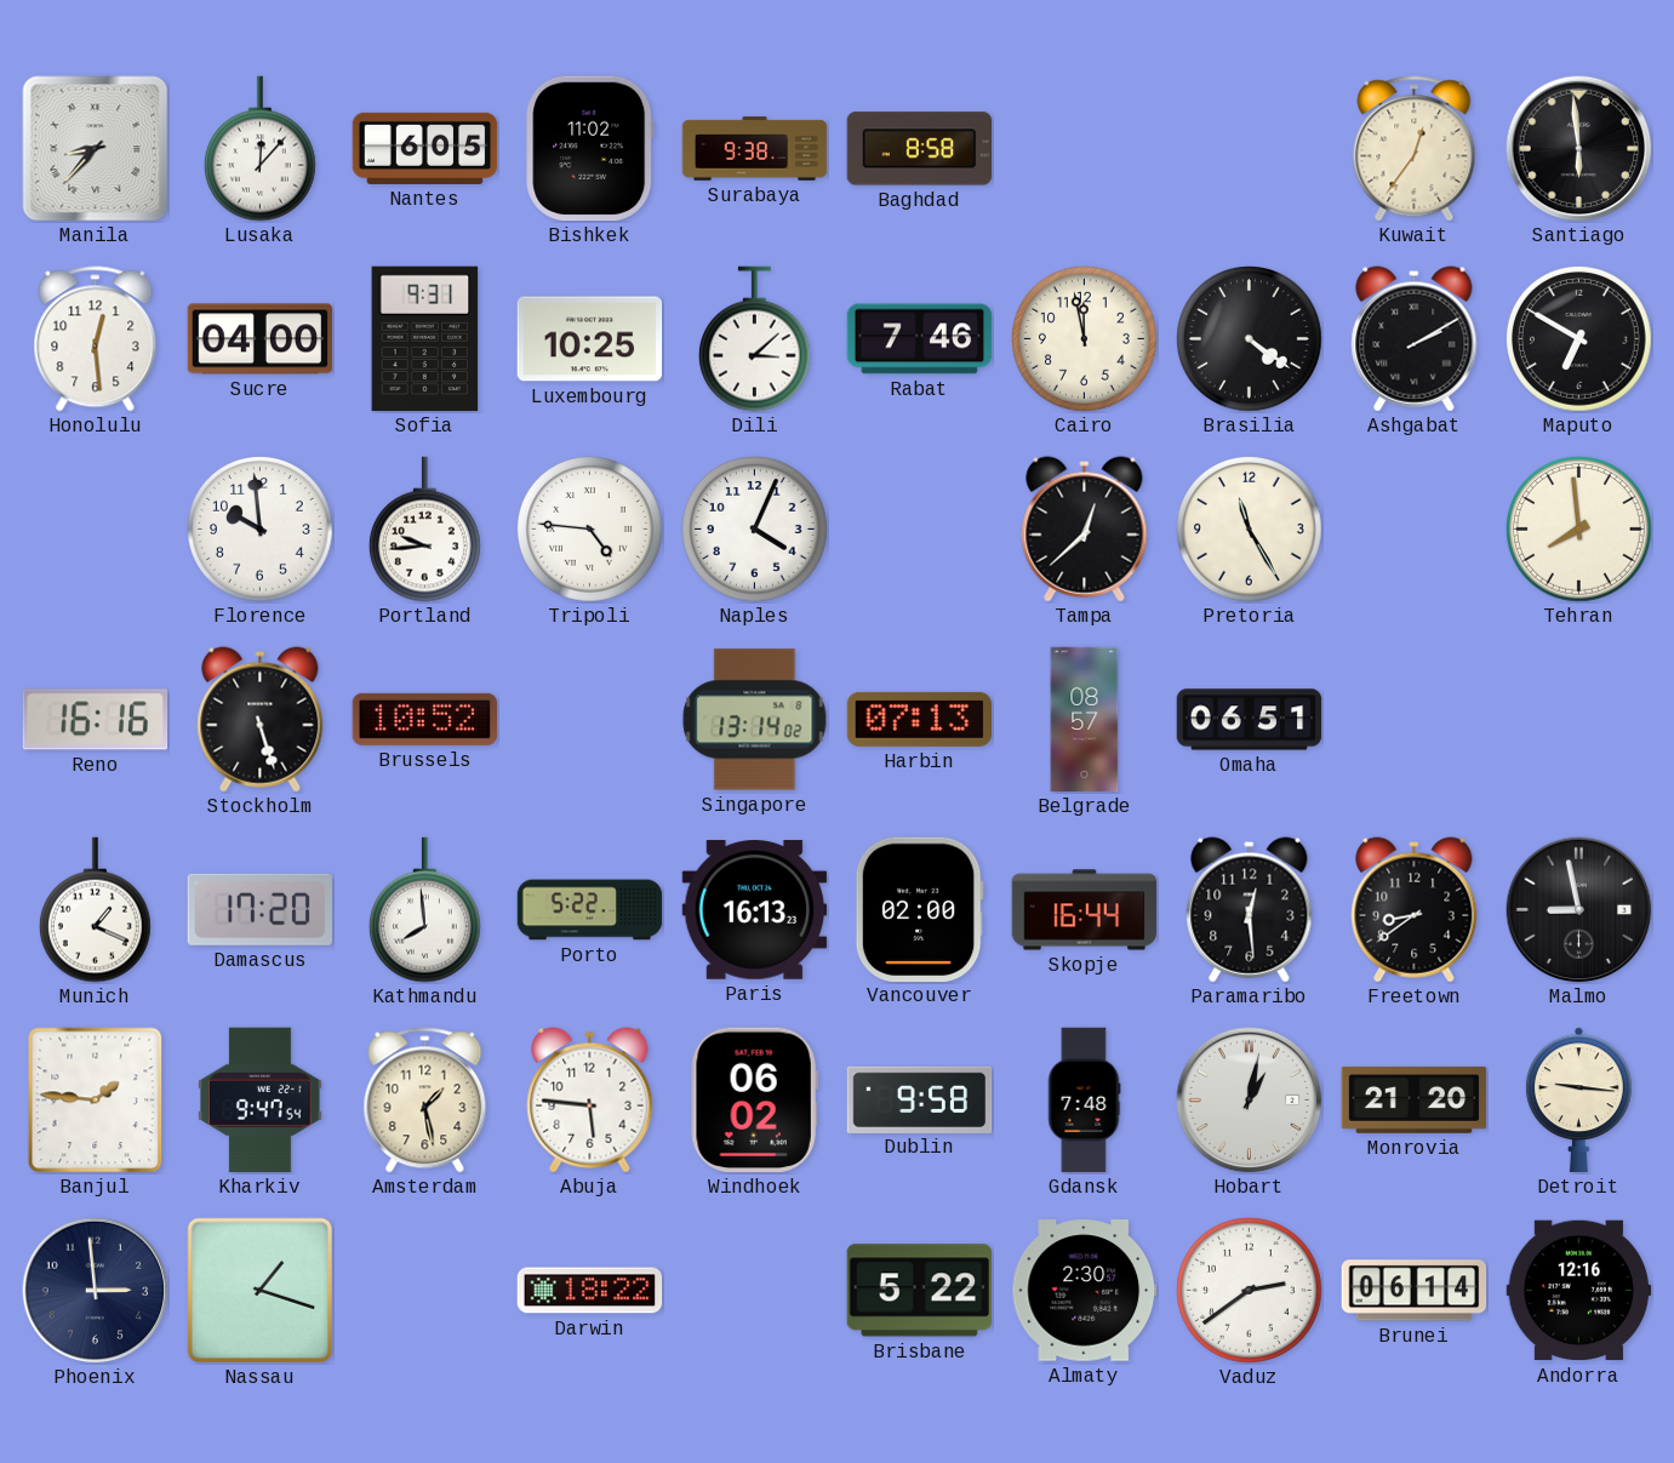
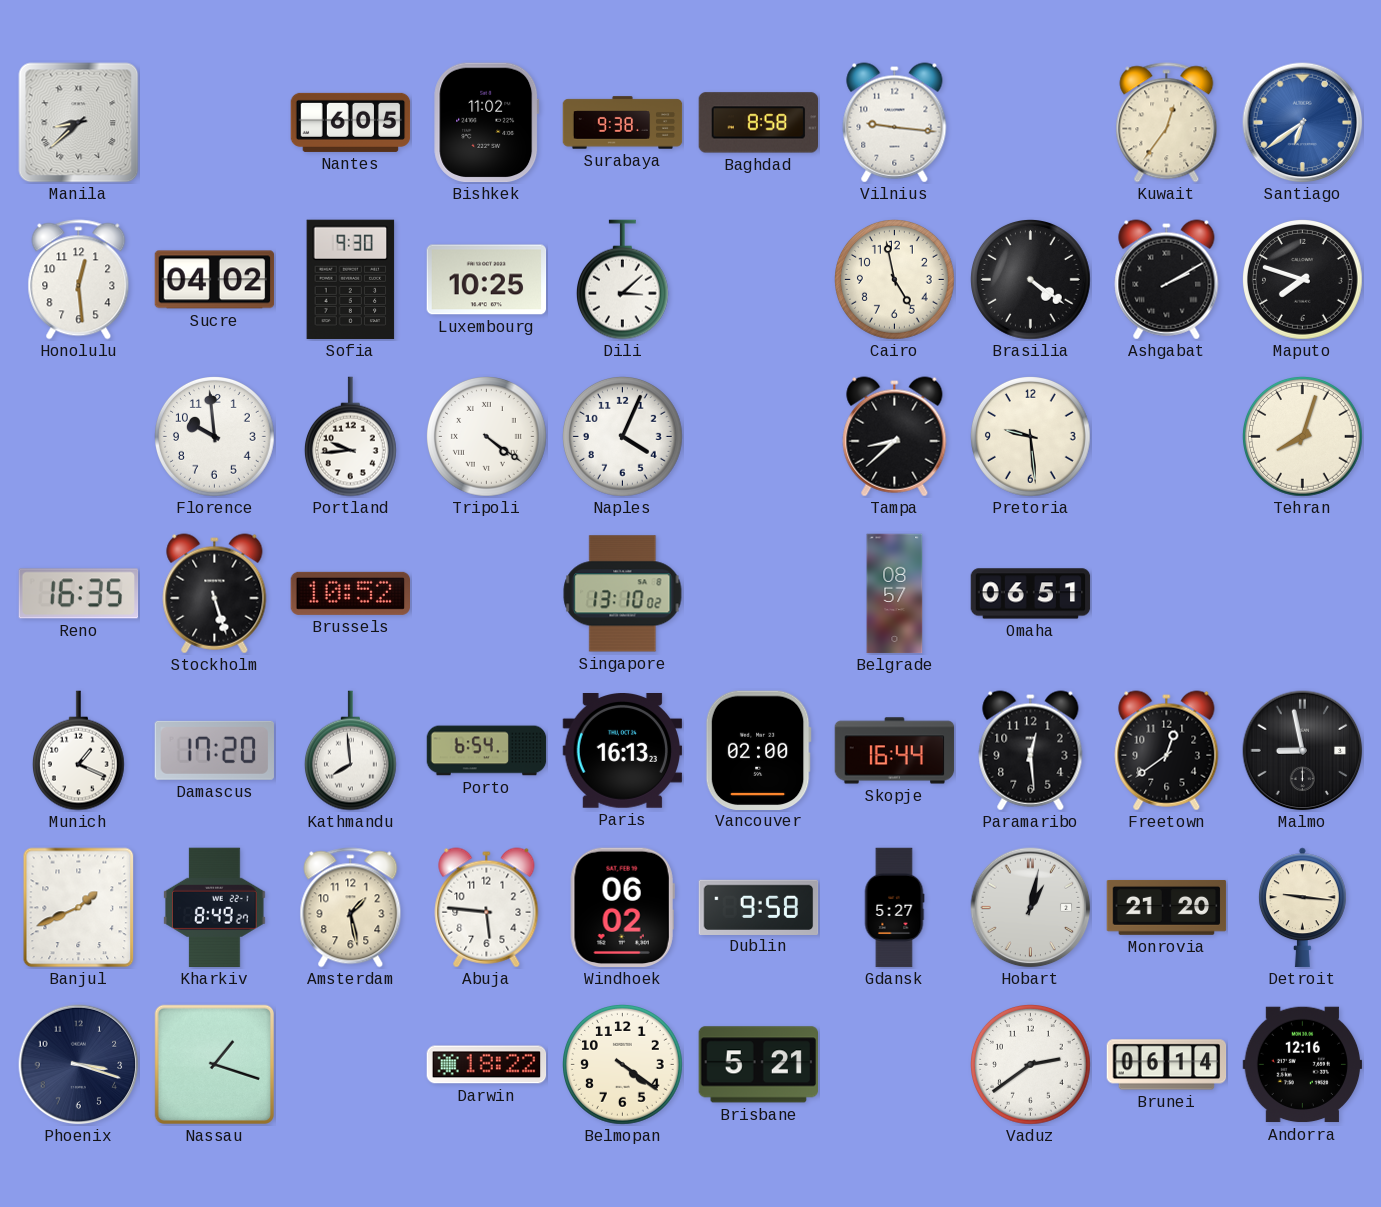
Manila: 8:37 -> 8:38
Lusaka: 12:07 -> none
Vilnius: none -> 9:16
Santiago: 5:59 -> 6:39
Santiago dial: black -> blue
Sucre: 04:00 -> 04:02
Sofia: 9:31 -> 9:30
Rabat: 7:46 -> none
Cairo: 11:58 -> 4:58
Maputo: 6:50 -> 7:48
Tripoli: 4:46 -> 4:21
Tampa: 12:38 -> 8:38
Pretoria: 11:25 -> 9:29
Tehran: 7:59 -> 8:03
Reno: 16:16 -> 16:35
Singapore: 13:14 -> 13:10
Harbin: 07:13 -> none
Porto: 5:22 -> 6:54
Freetown: 8:39 -> 12:39
Banjul: 1:46 -> 1:41
Kharkiv: 9:47 -> 8:49
Gdansk: 7:48 -> 5:27
Phoenix: 2:59 -> 3:18
Belmopan: none -> 4:21
Brisbane: 5:22 -> 5:21
Almaty: 2:30 -> none
